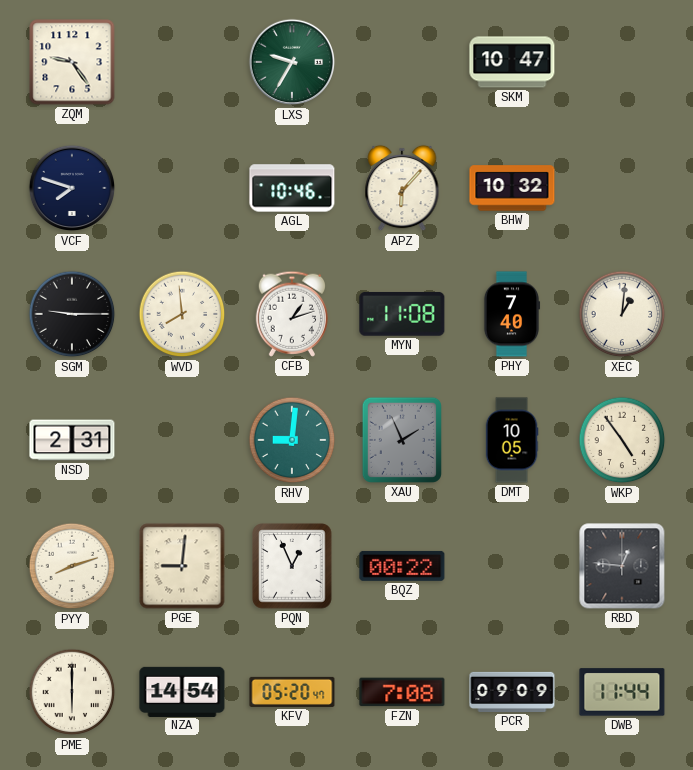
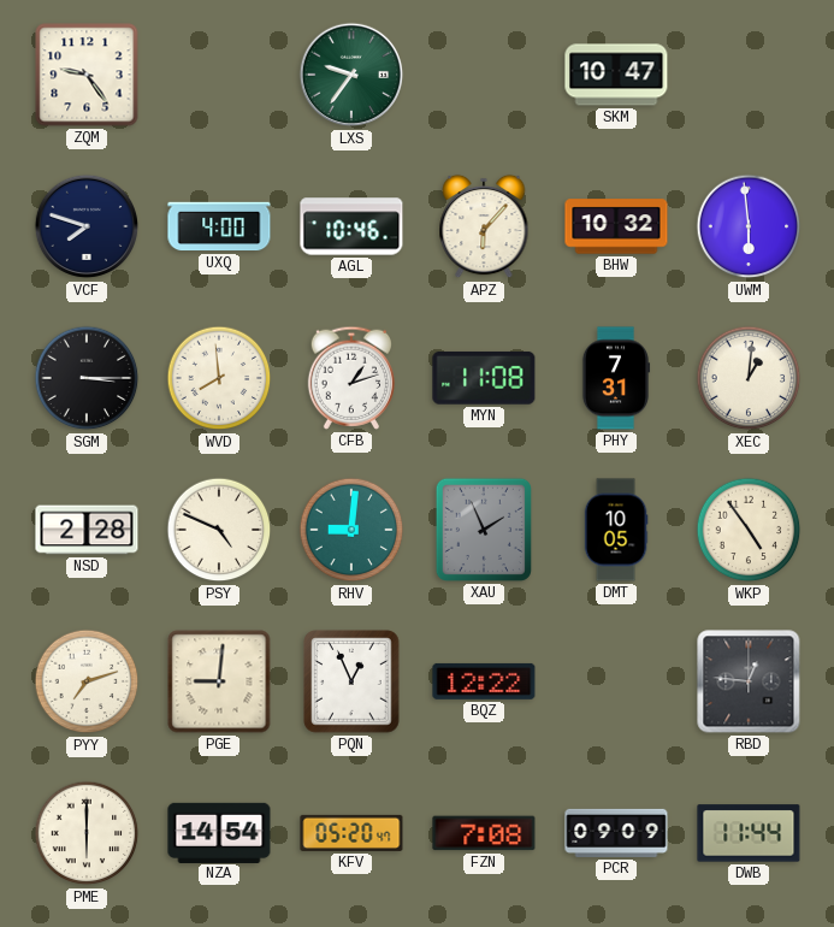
LXS: 9:35 -> 9:36
UXQ: none -> 4:00
UWM: none -> 5:59
SGM: 9:15 -> 3:15
PHY: 7:40 -> 7:31
NSD: 2:31 -> 2:28
PSY: none -> 4:49
PYY: 8:12 -> 7:12
BQZ: 00:22 -> 12:22
